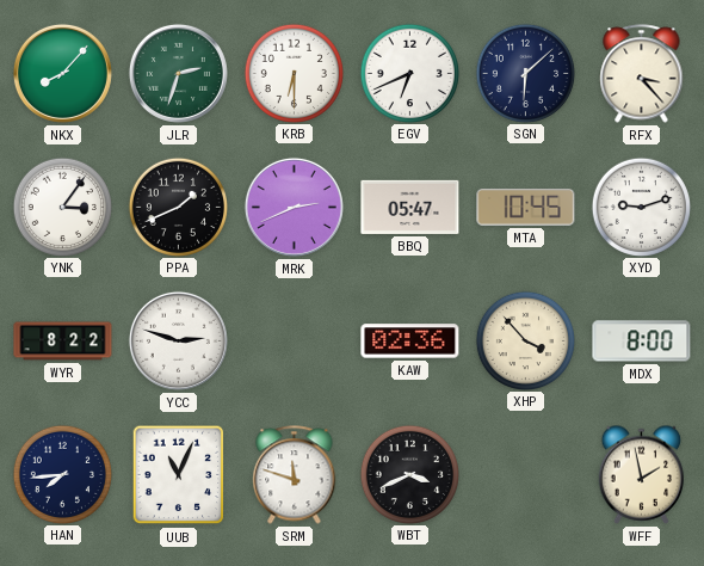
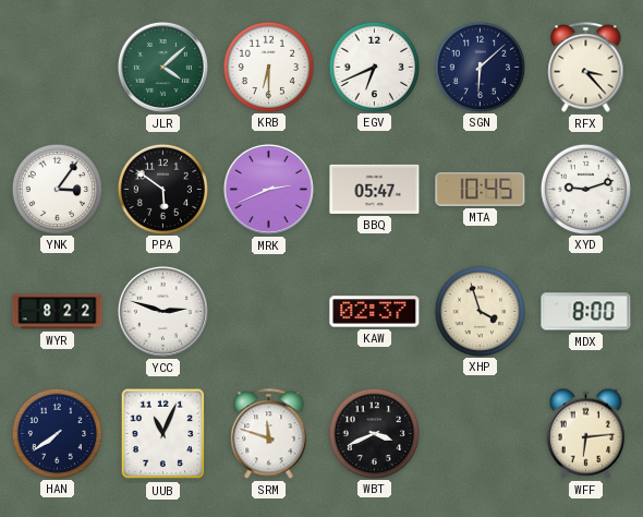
NKX: 8:07 -> none
JLR: 2:33 -> 4:08
PPA: 1:41 -> 5:51
KAW: 02:36 -> 02:37
XHP: 3:53 -> 3:57
HAN: 7:44 -> 7:39
WFF: 1:58 -> 6:14
